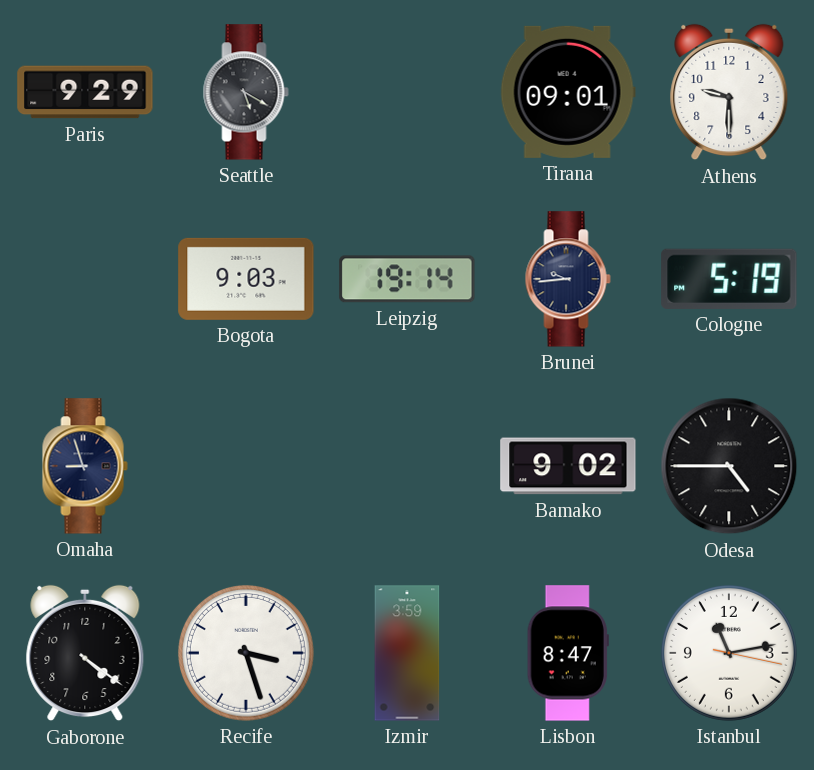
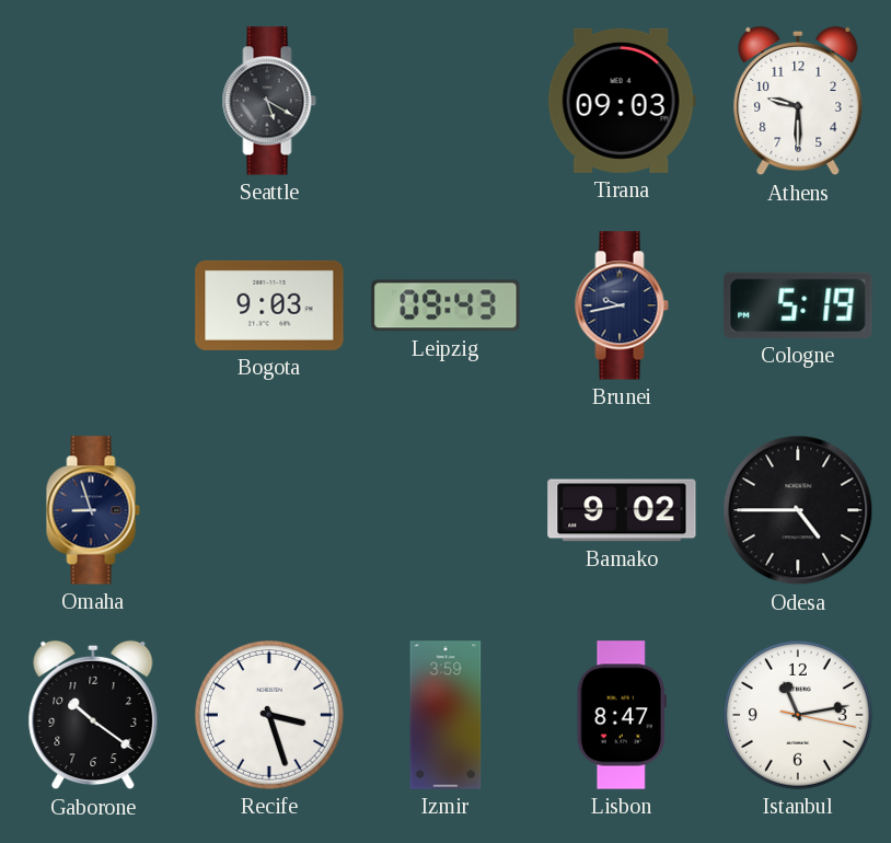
Paris: 9:29 -> none
Tirana: 09:01 -> 09:03
Leipzig: 19:14 -> 09:43
Brunei: 9:44 -> 9:43
Gaborone: 4:21 -> 10:21
